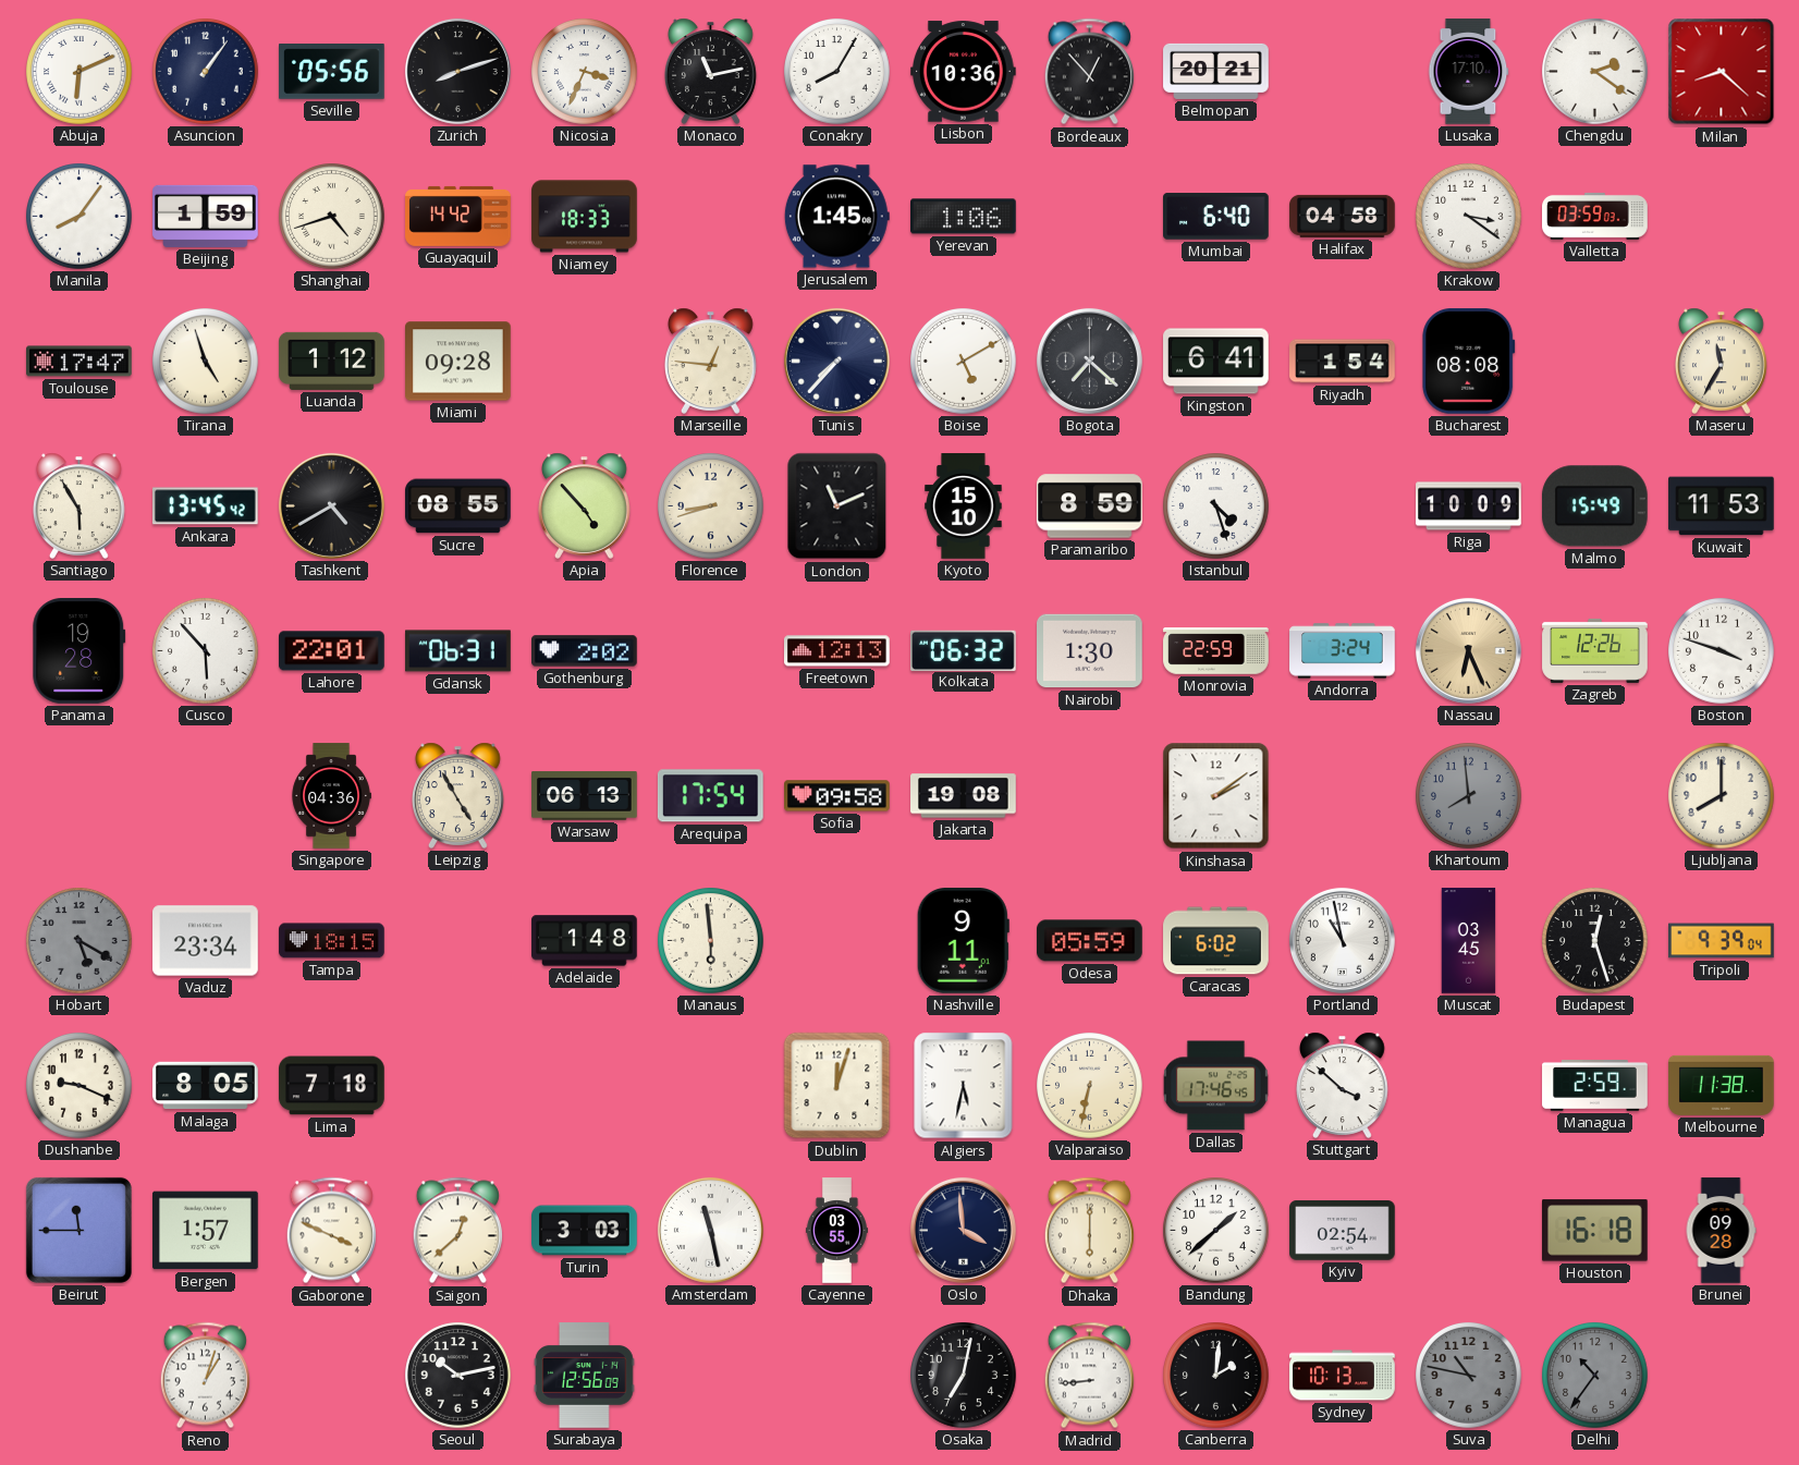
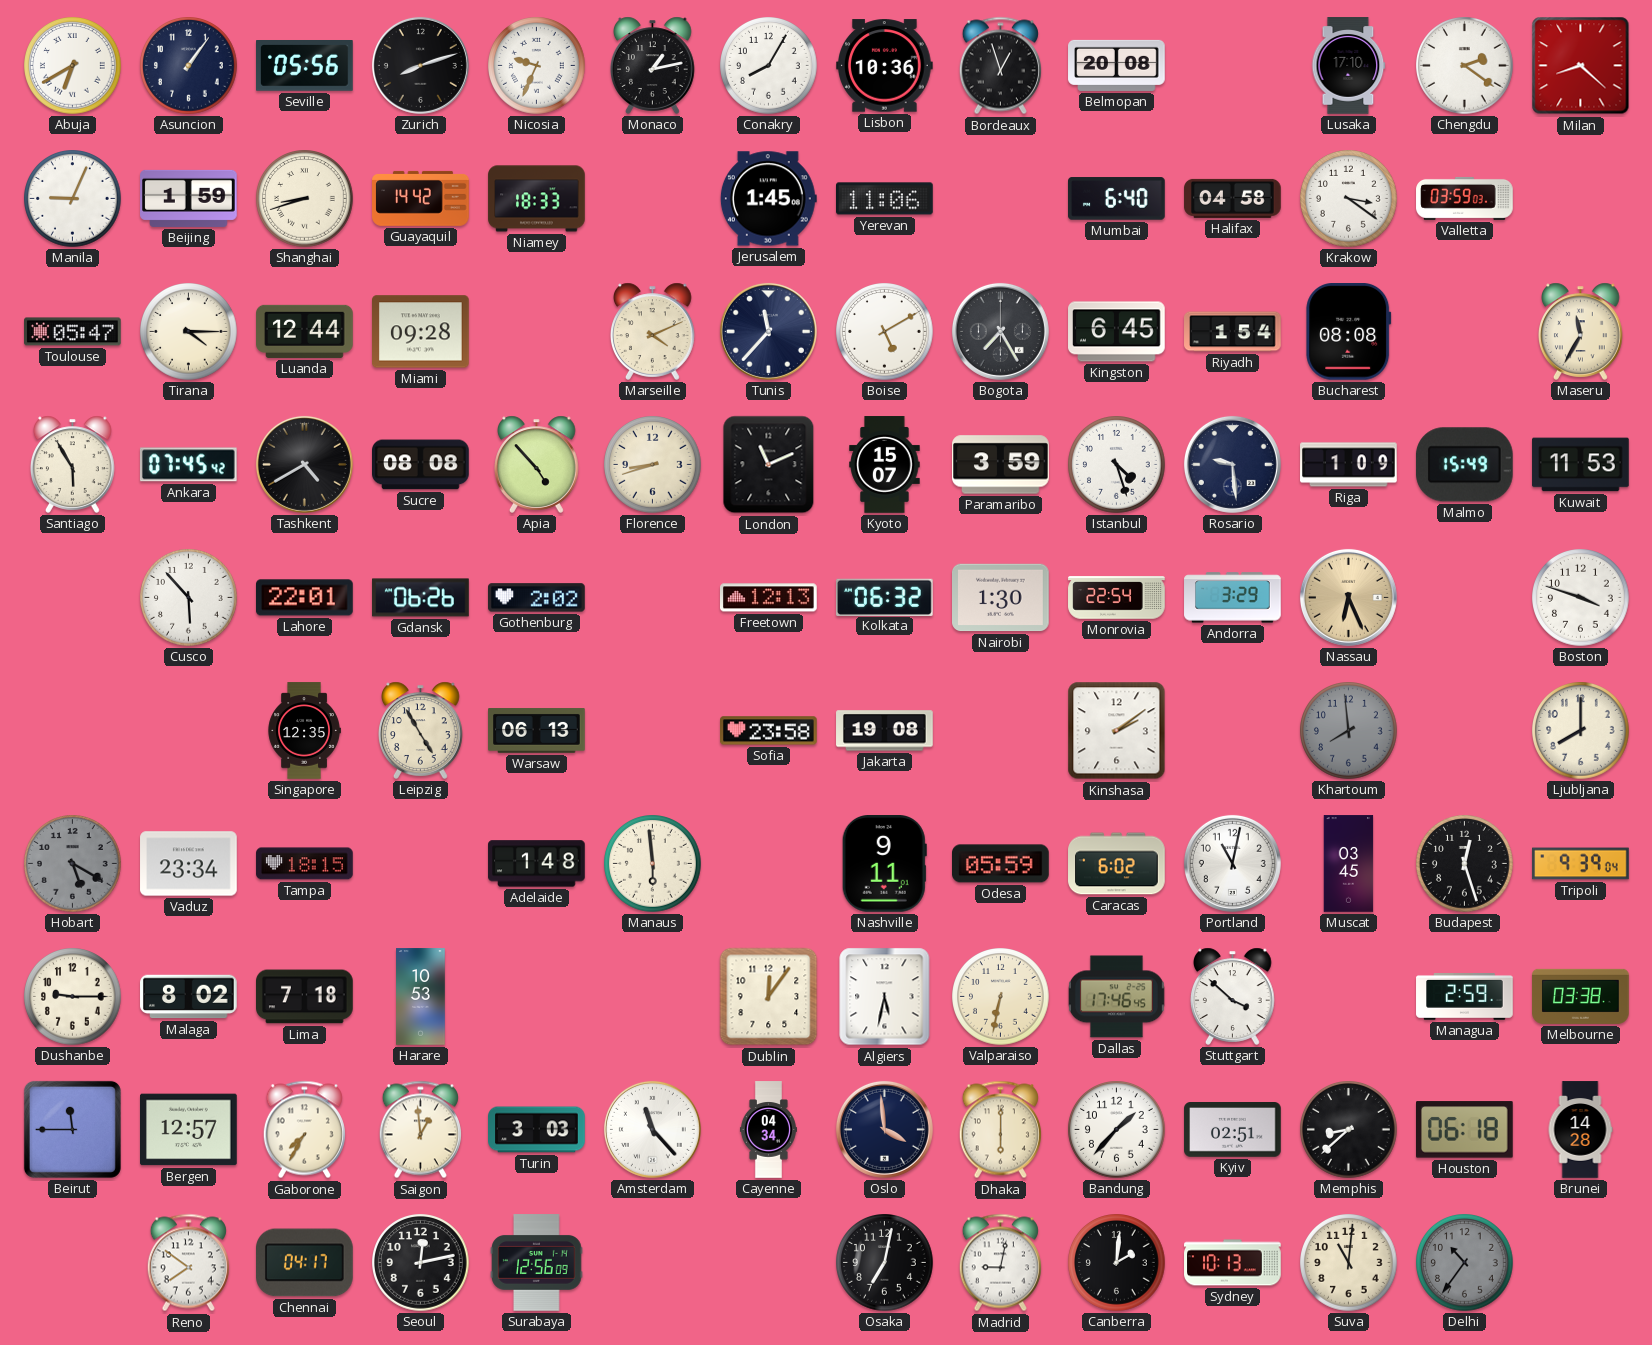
Abuja: 6:11 -> 6:40
Nicosia: 3:34 -> 9:34
Monaco: 11:13 -> 1:13
Bordeaux: 12:53 -> 12:57
Belmopan: 20:21 -> 20:08
Manila: 8:06 -> 9:04
Shanghai: 4:42 -> 8:42
Yerevan: 1:06 -> 11:06
Toulouse: 17:47 -> 05:47
Tirana: 4:57 -> 4:15
Luanda: 1:12 -> 12:44
Marseille: 12:46 -> 4:11
Tunis: 7:37 -> 11:37
Bogota: 7:22 -> 7:25
Kingston: 6:41 -> 6:45
Ankara: 13:45 -> 07:45
Sucre: 08:55 -> 08:08
Kyoto: 15:10 -> 15:07
Paramaribo: 8:59 -> 3:59
Rosario: none -> 9:29
Riga: 10:09 -> 1:09
Panama: 19:28 -> none
Gdansk: 06:31 -> 06:26
Monrovia: 22:59 -> 22:54
Andorra: 3:24 -> 3:29
Zagreb: 12:26 -> none
Singapore: 04:36 -> 12:35
Arequipa: 17:54 -> none
Sofia: 09:58 -> 23:58
Portland: 10:58 -> 11:02
Dushanbe: 9:19 -> 9:15
Malaga: 8:05 -> 8:02
Harare: none -> 10:53
Dublin: 12:03 -> 12:06
Melbourne: 11:38 -> 03:38
Bergen: 1:57 -> 12:57
Gaborone: 3:49 -> 7:35
Saigon: 12:38 -> 12:59
Amsterdam: 11:28 -> 11:23
Cayenne: 03:55 -> 04:34
Bandung: 1:38 -> 1:37
Kyiv: 02:54 -> 02:51
Memphis: none -> 8:38
Houston: 16:18 -> 06:18
Brunei: 09:28 -> 14:28
Reno: 1:03 -> 7:51
Chennai: none -> 04:17
Seoul: 10:13 -> 12:13
Madrid: 8:44 -> 9:02
Suva: 10:47 -> 11:01
Suva dial: grey -> cream
